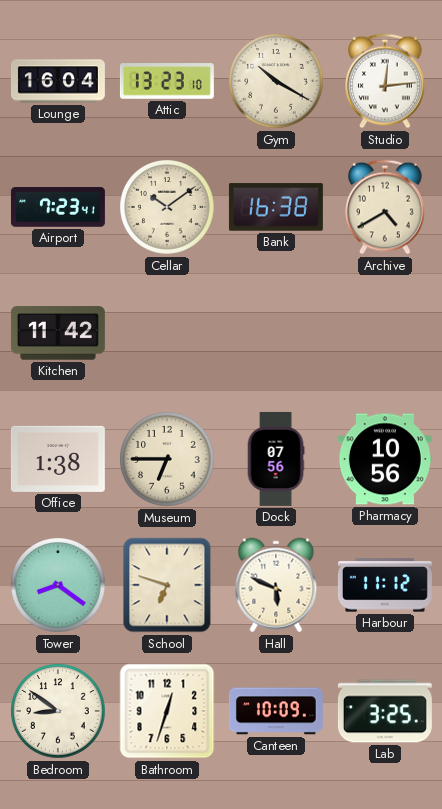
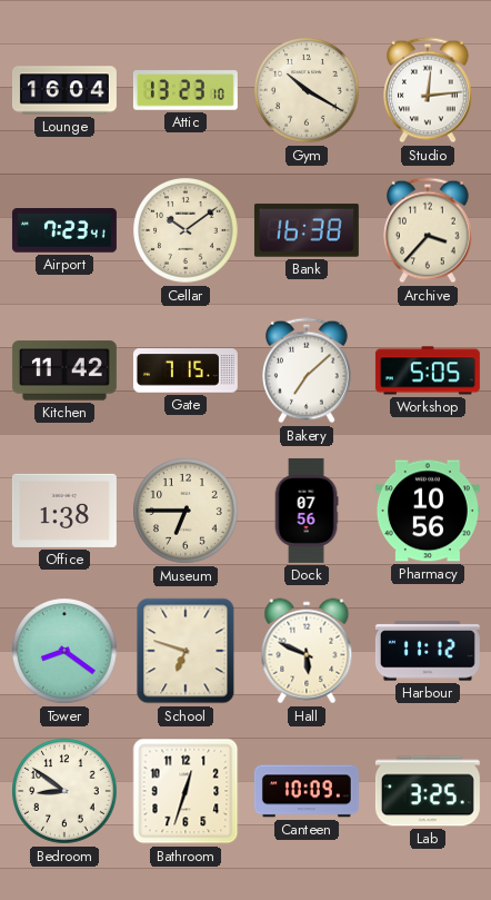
Archive: 4:40 -> 3:37
Gate: none -> 7:15
Bakery: none -> 7:08
Workshop: none -> 5:05
